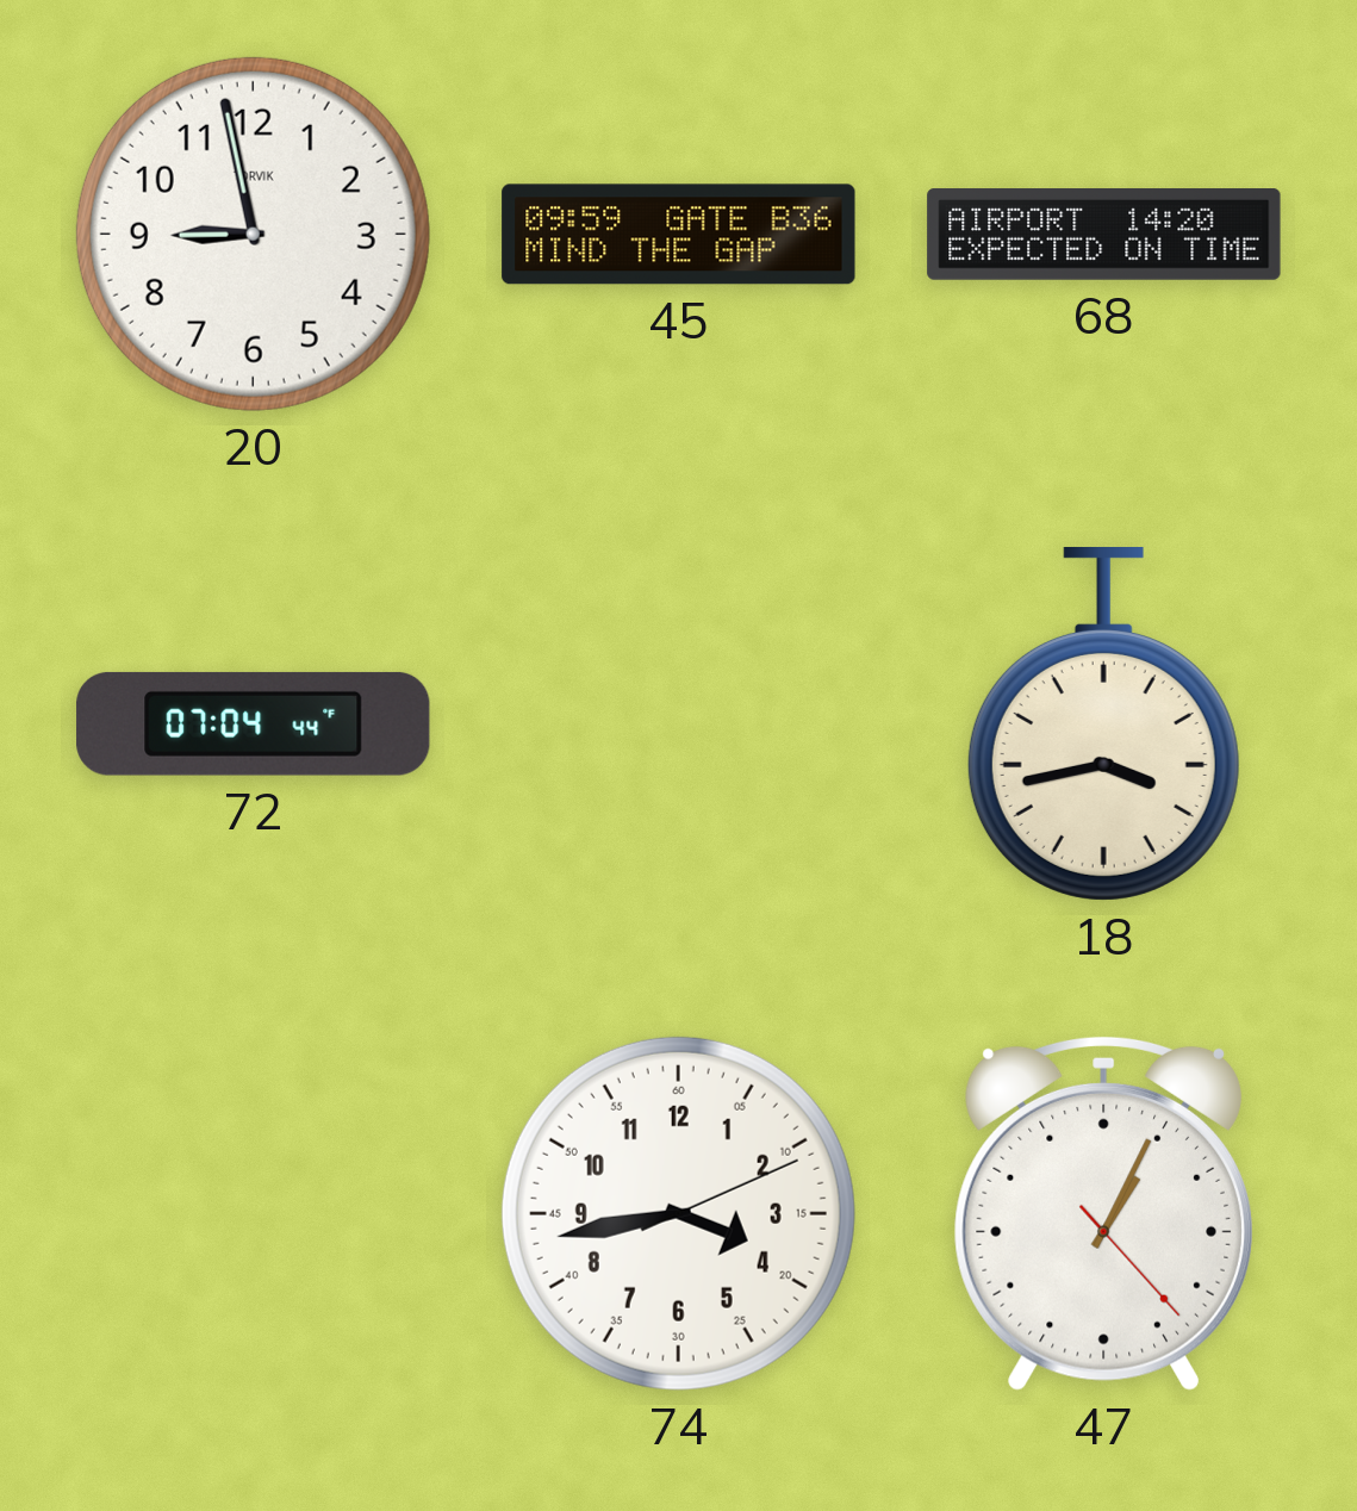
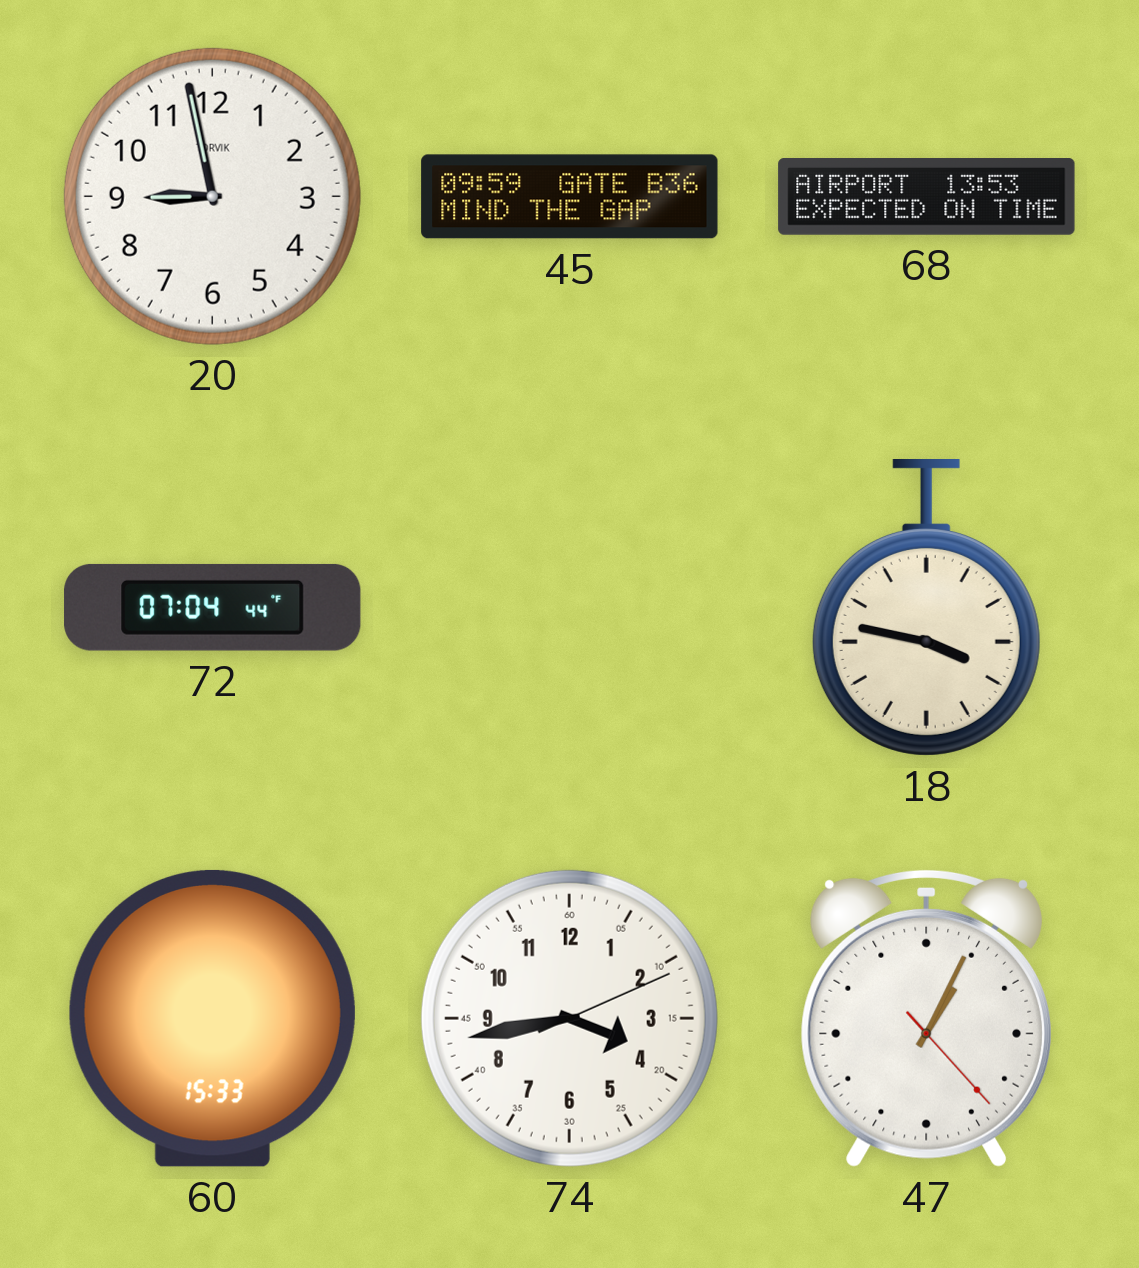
68: 14:20 -> 13:53
18: 3:43 -> 3:47
60: none -> 15:33
